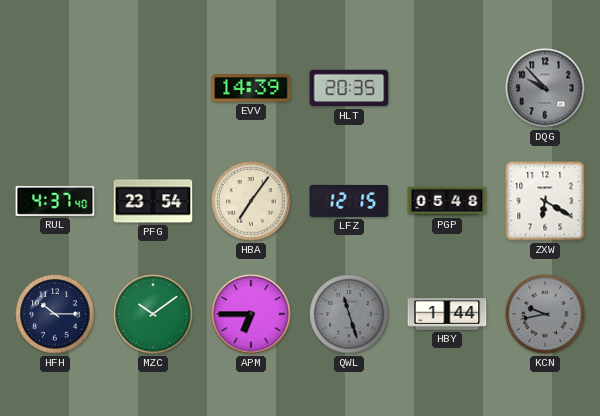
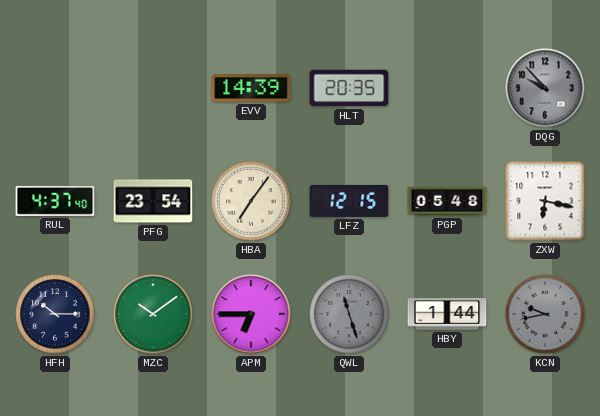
ZXW: 6:20 -> 6:17
